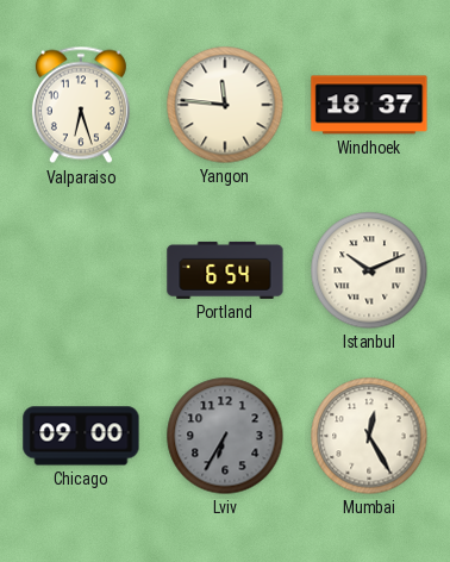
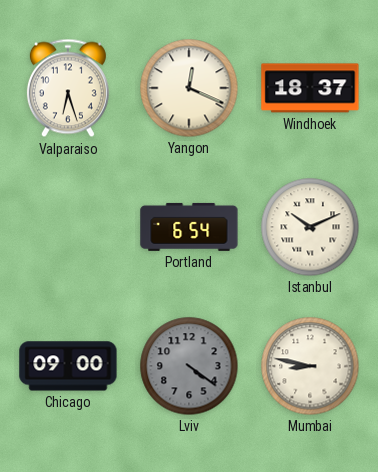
Yangon: 11:46 -> 12:19
Lviv: 6:35 -> 4:21
Mumbai: 12:25 -> 8:47
